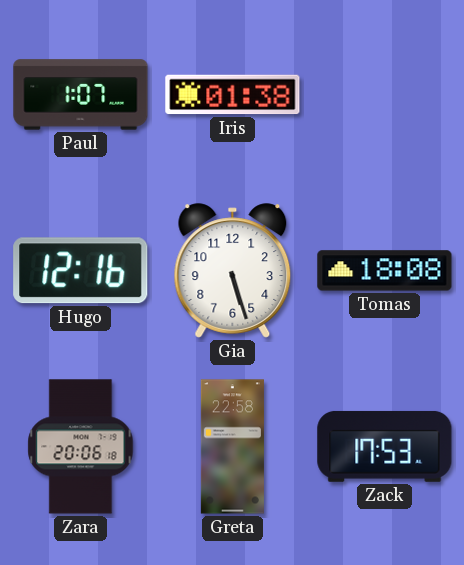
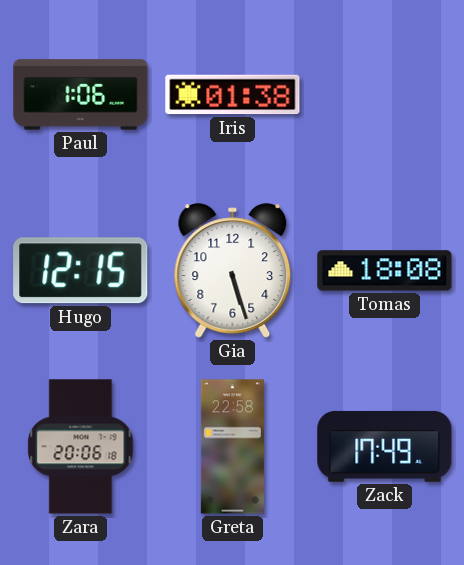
Paul: 1:07 -> 1:06
Hugo: 12:16 -> 12:15
Zack: 17:53 -> 17:49
